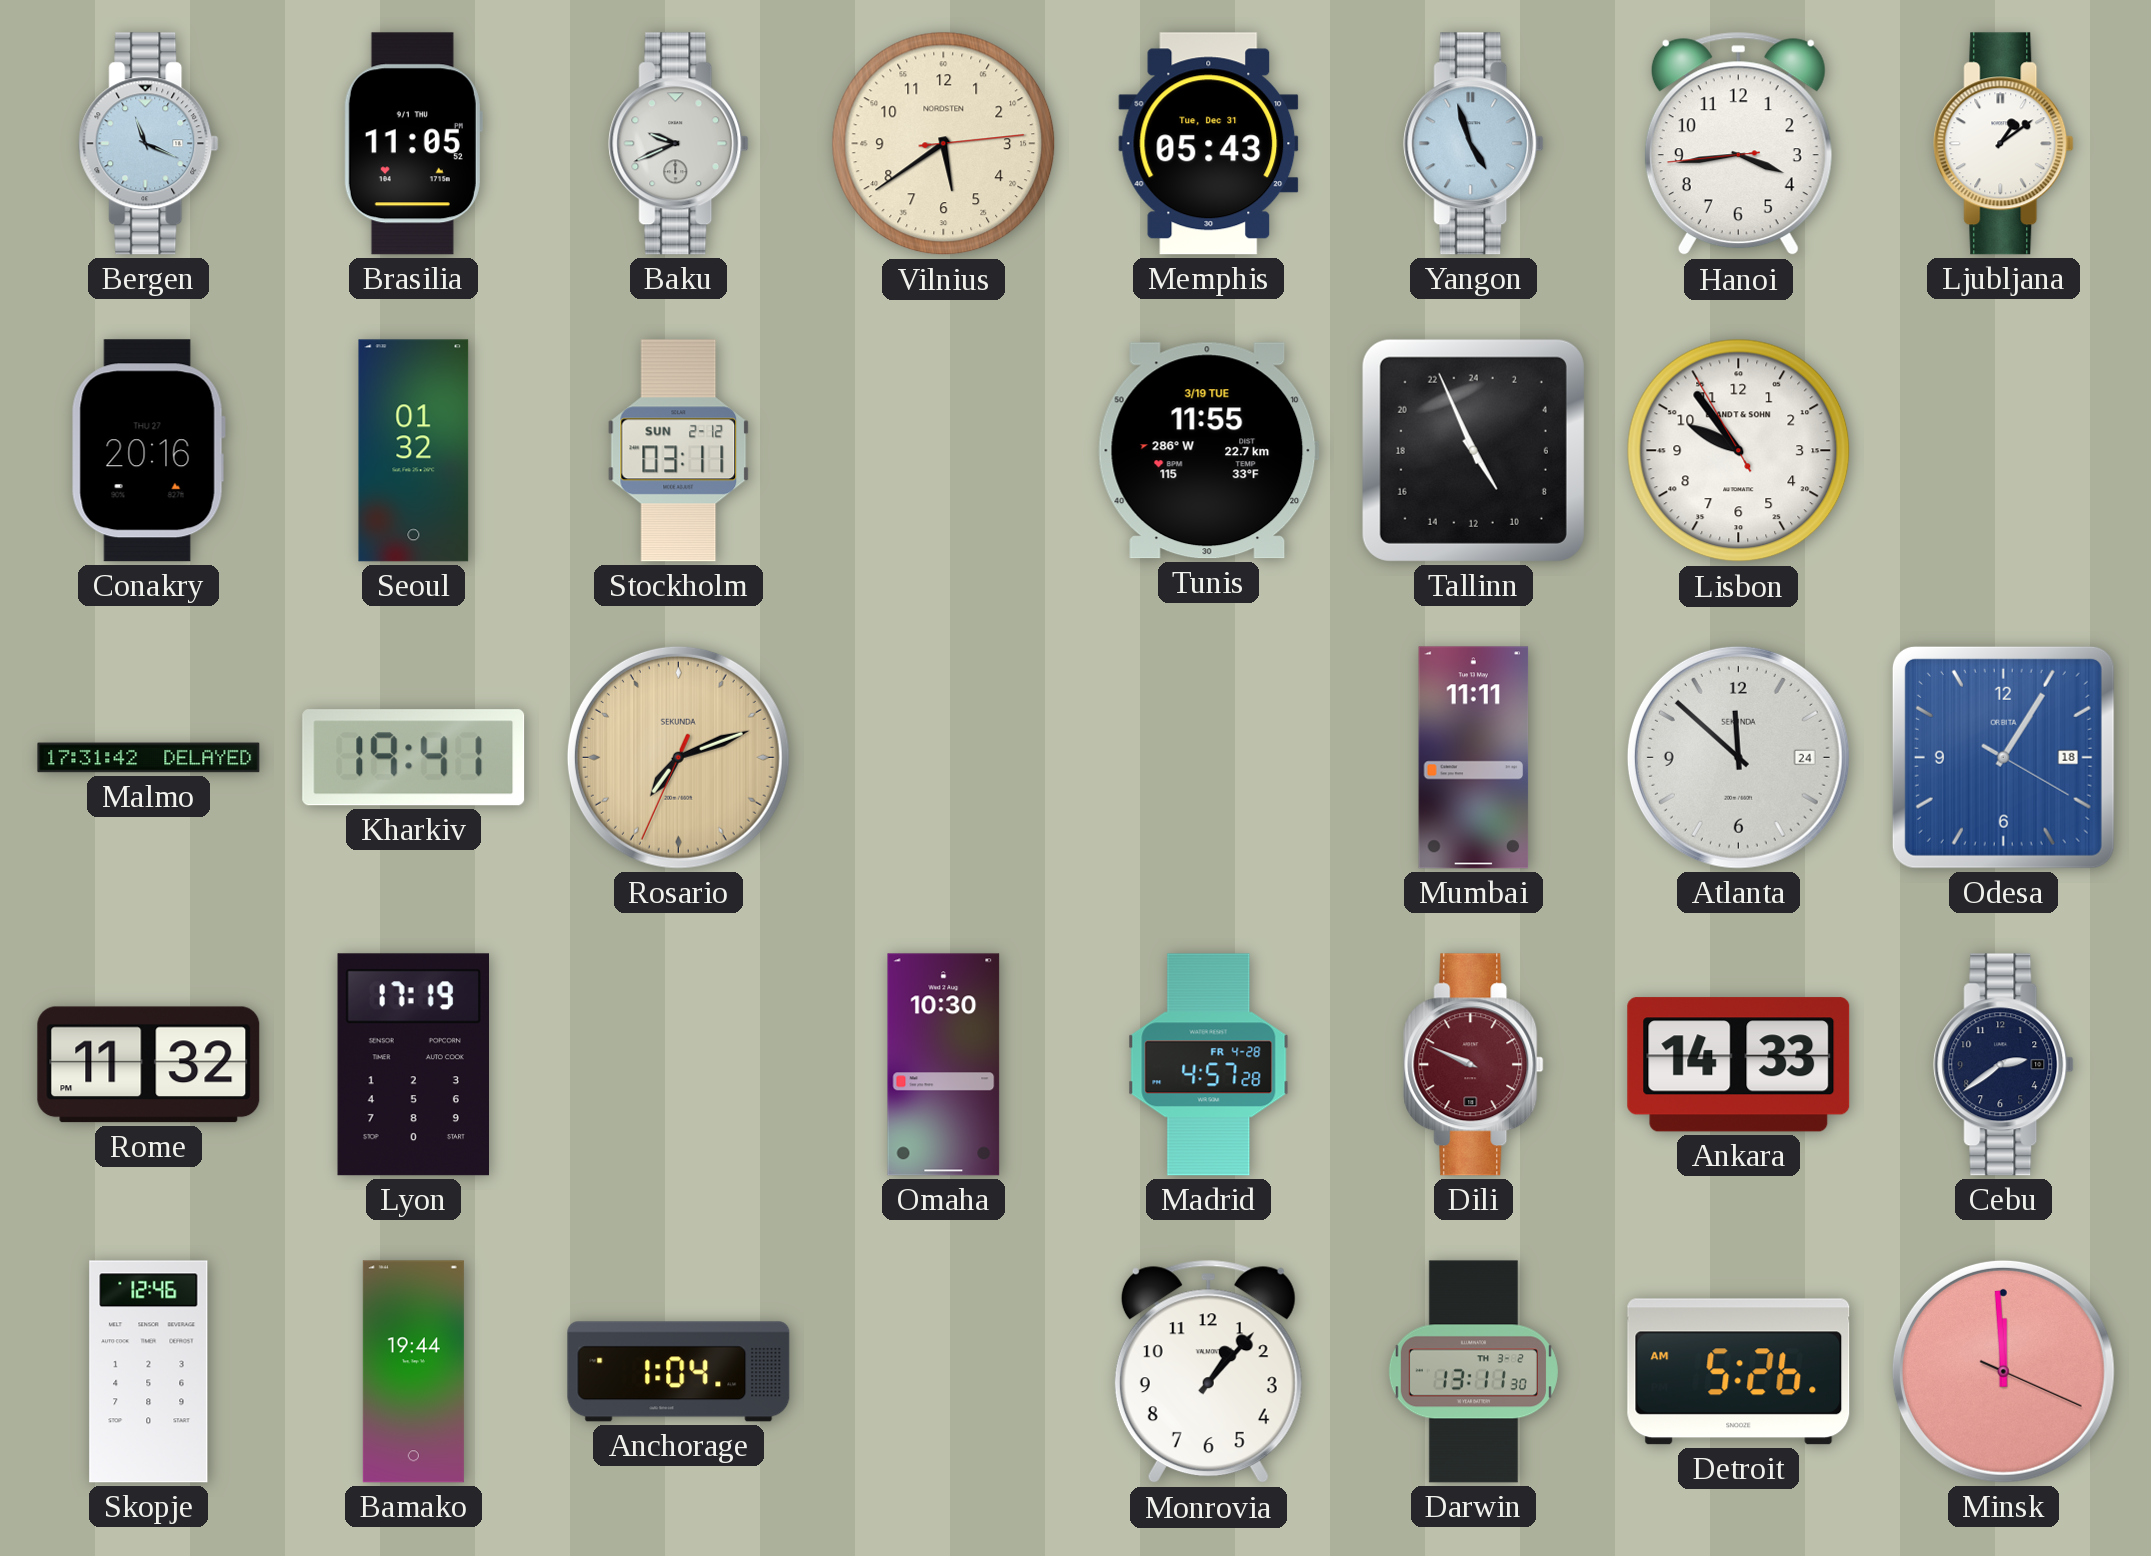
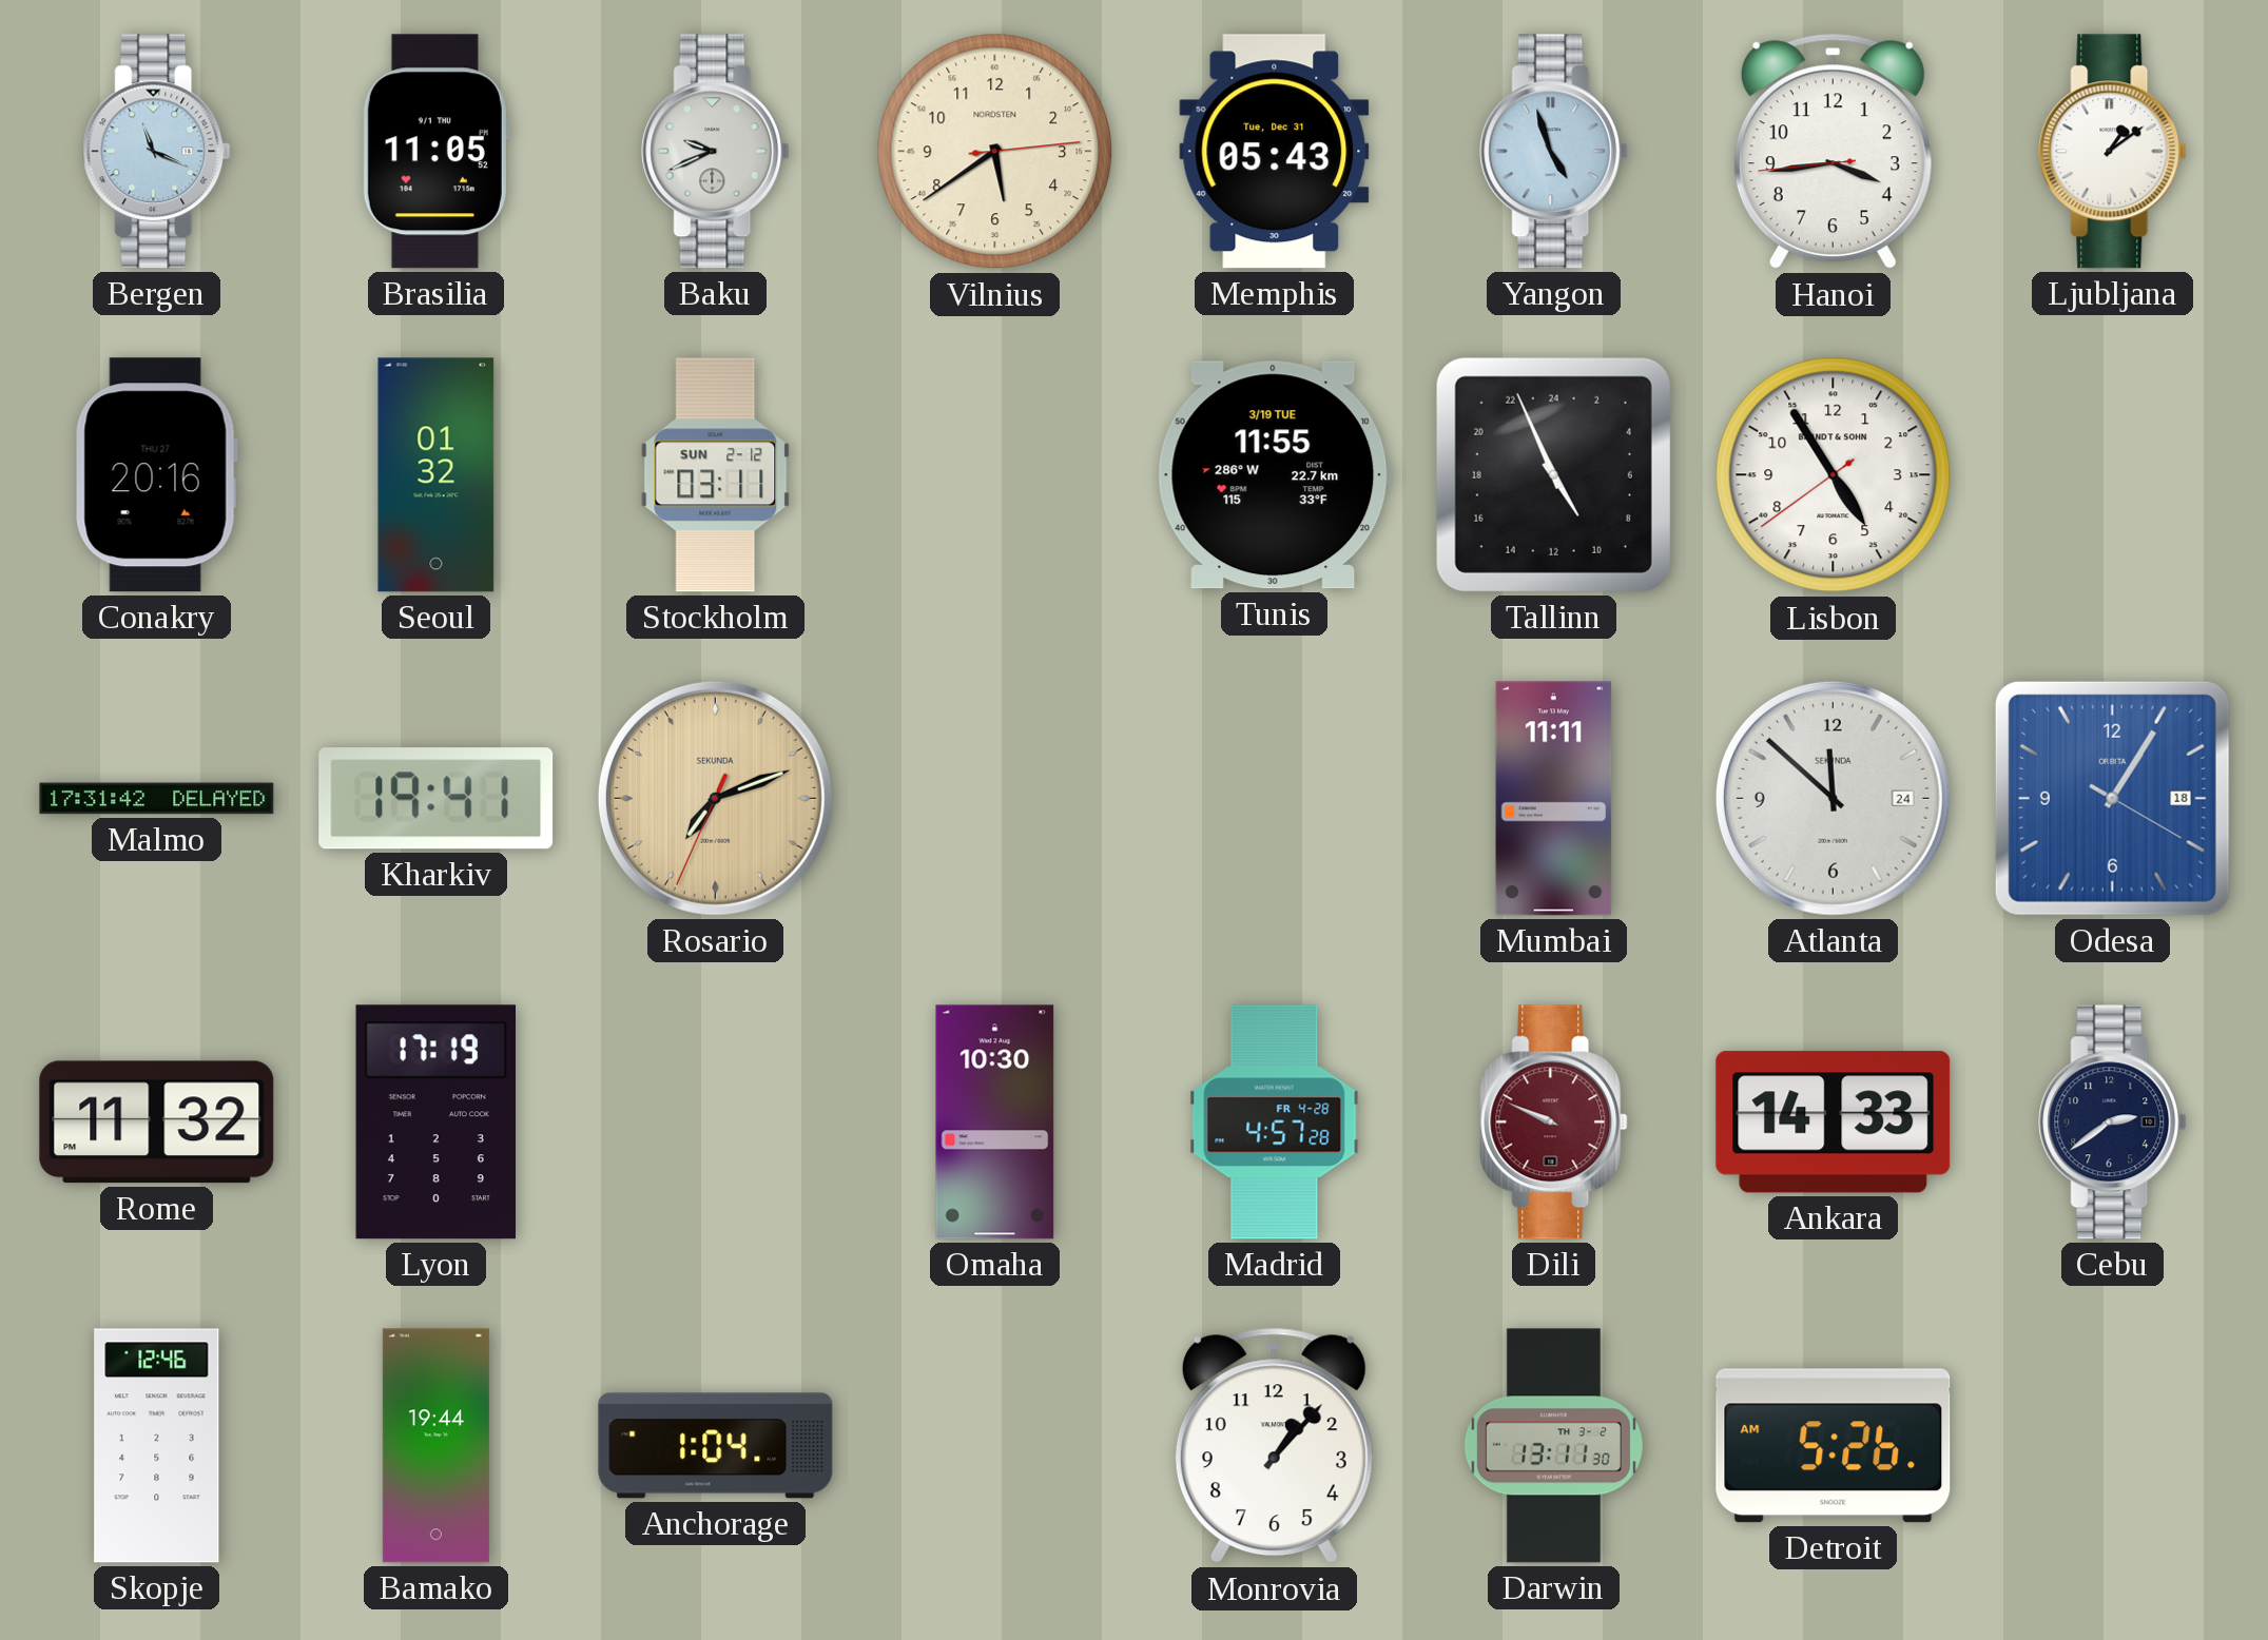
Lisbon: 9:53 -> 4:54
Minsk: 11:59 -> none
